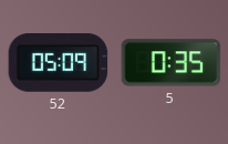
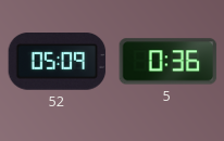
5: 0:35 -> 0:36
